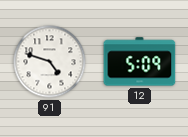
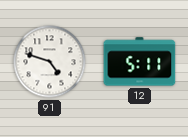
12: 5:09 -> 5:11
